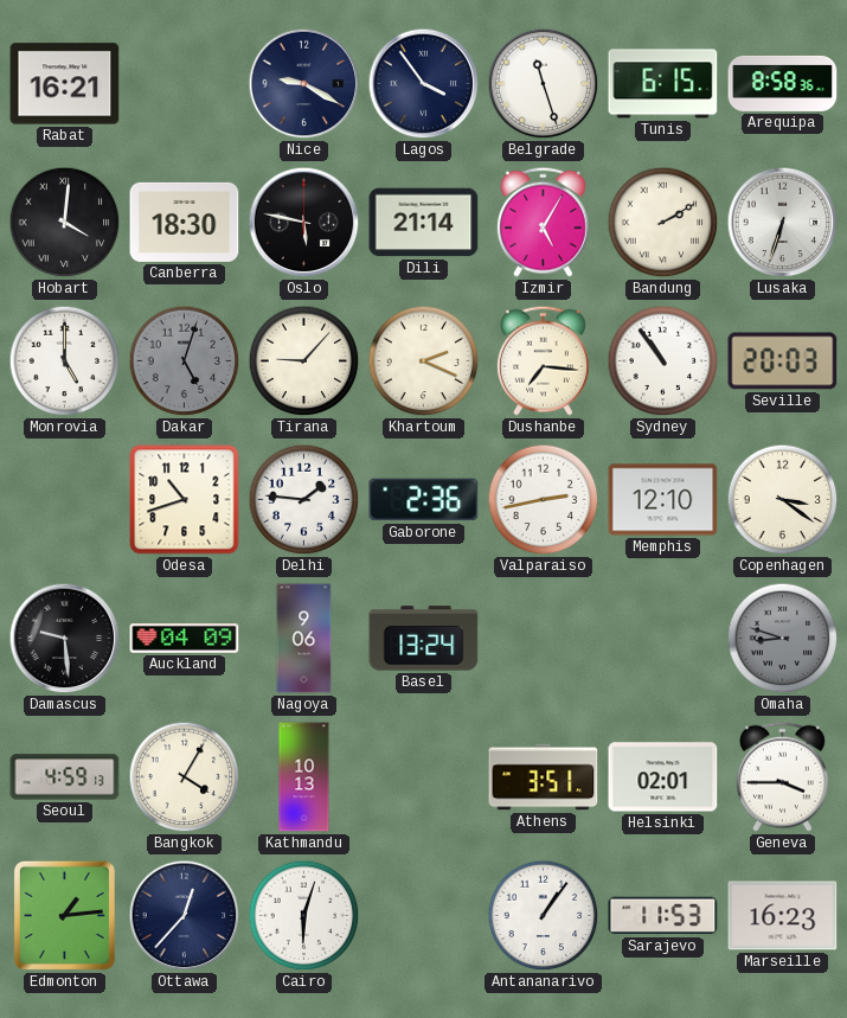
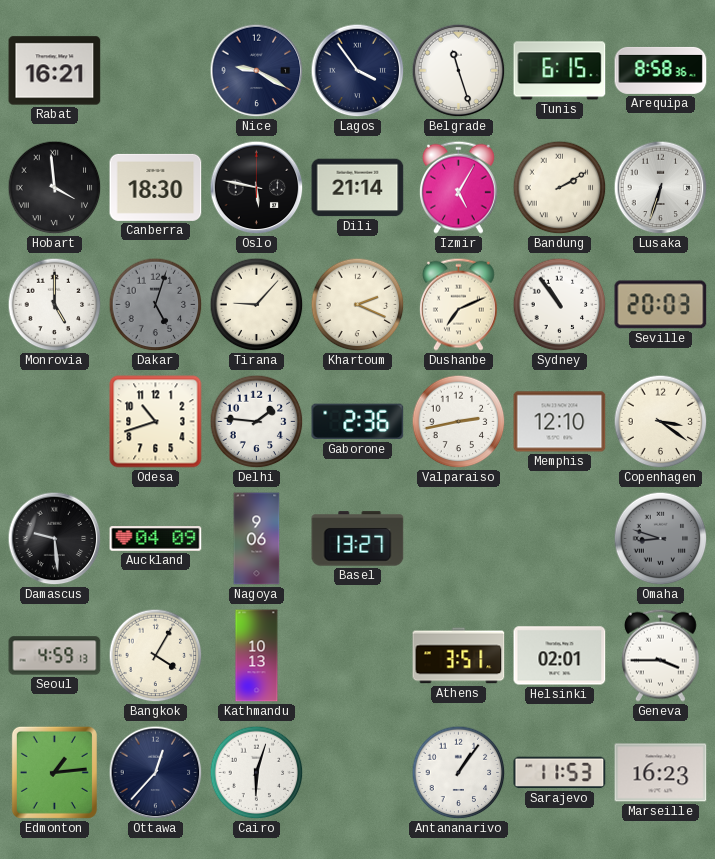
Hobart: 4:01 -> 3:59
Dushanbe: 7:16 -> 7:11
Basel: 13:24 -> 13:27
